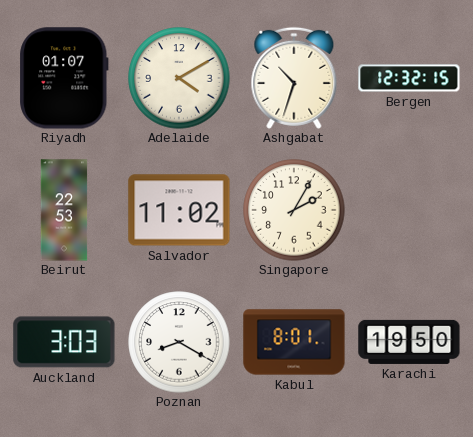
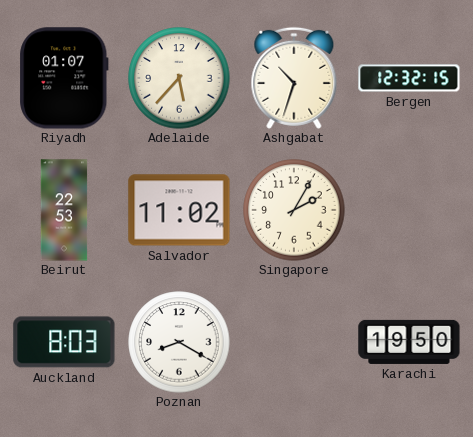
Adelaide: 4:10 -> 5:37
Auckland: 3:03 -> 8:03
Kabul: 8:01 -> none
